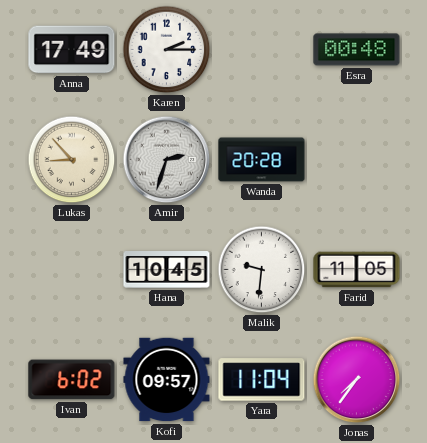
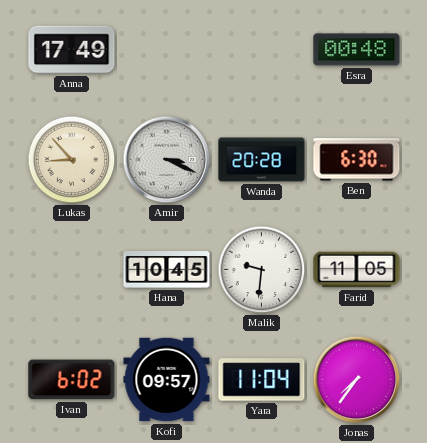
Karen: 2:15 -> none
Amir: 2:33 -> 3:19
Ben: none -> 6:30
